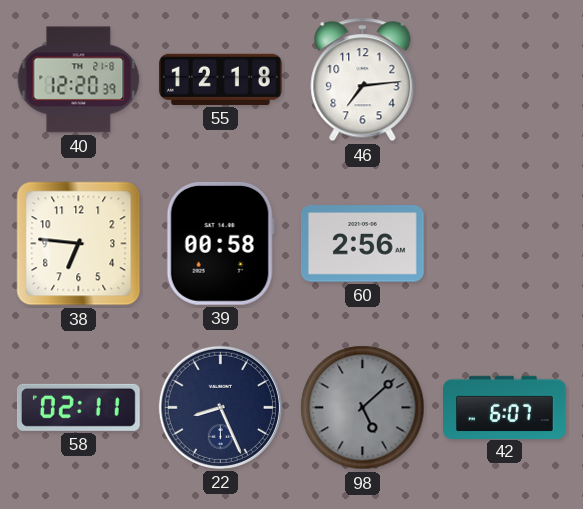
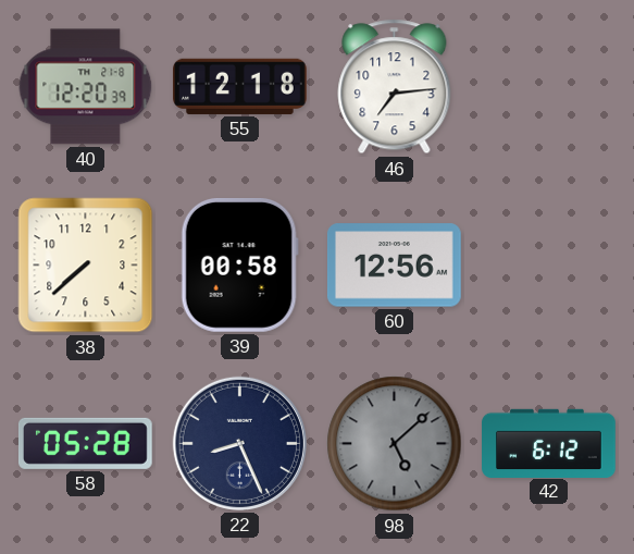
38: 6:46 -> 7:38
60: 2:56 -> 12:56
58: 02:11 -> 05:28
42: 6:07 -> 6:12
